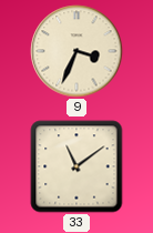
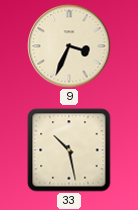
33: 11:09 -> 10:28
